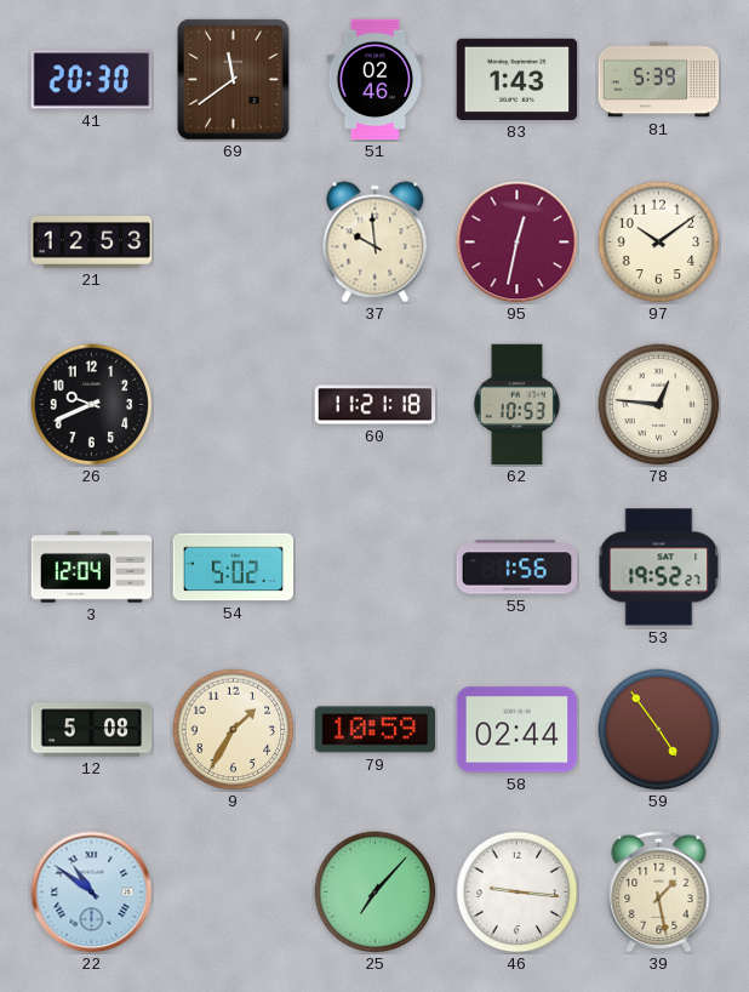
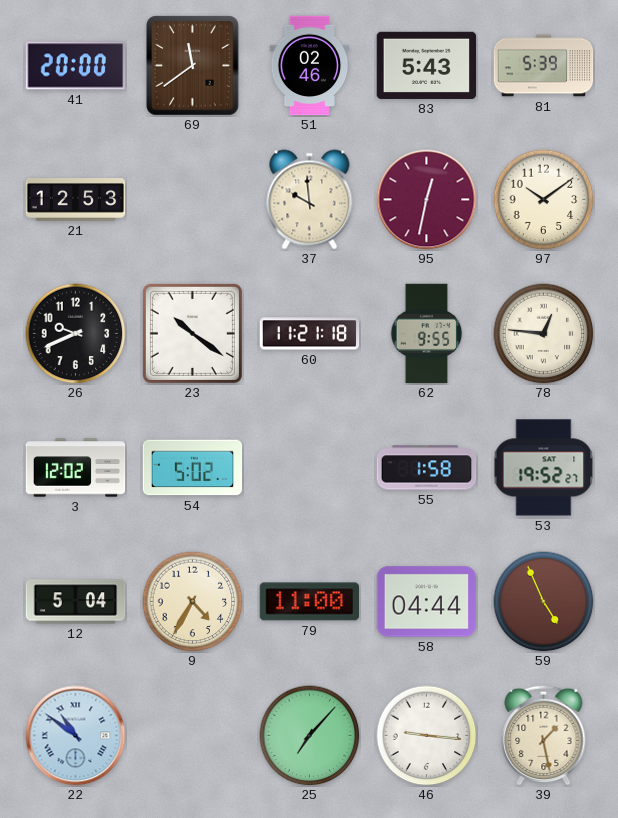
41: 20:30 -> 20:00
83: 1:43 -> 5:43
23: none -> 10:21
62: 10:53 -> 9:55
3: 12:04 -> 12:02
55: 1:56 -> 1:58
12: 5:08 -> 5:04
9: 1:35 -> 4:35
79: 10:59 -> 11:00
58: 02:44 -> 04:44
59: 4:54 -> 4:56
